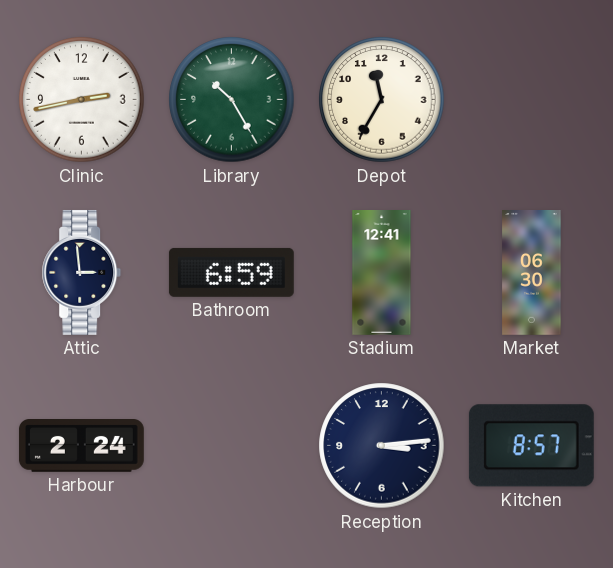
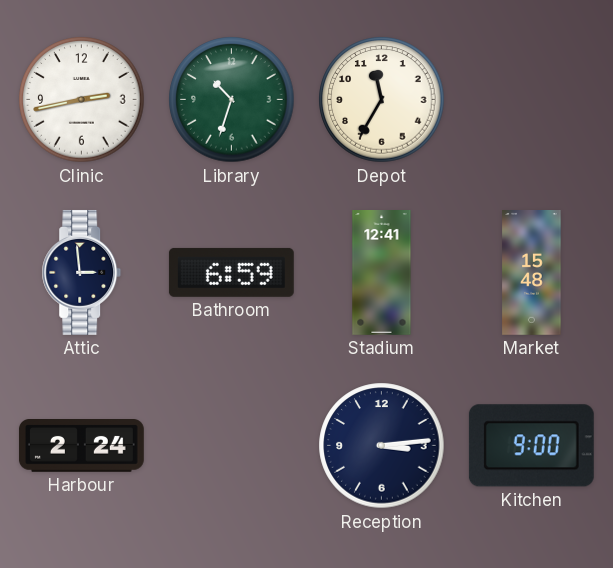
Library: 10:25 -> 10:33
Market: 06:30 -> 15:48
Kitchen: 8:57 -> 9:00
